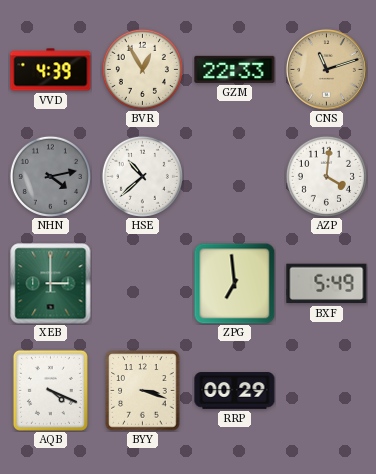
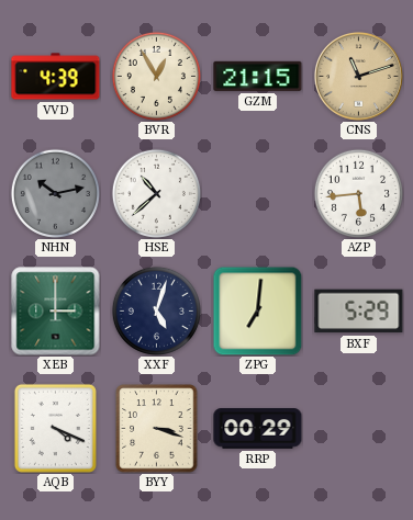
GZM: 22:33 -> 21:15
NHN: 4:13 -> 10:13
AZP: 4:01 -> 5:44
XXF: none -> 5:03
ZPG: 6:59 -> 7:01
BXF: 5:49 -> 5:29
